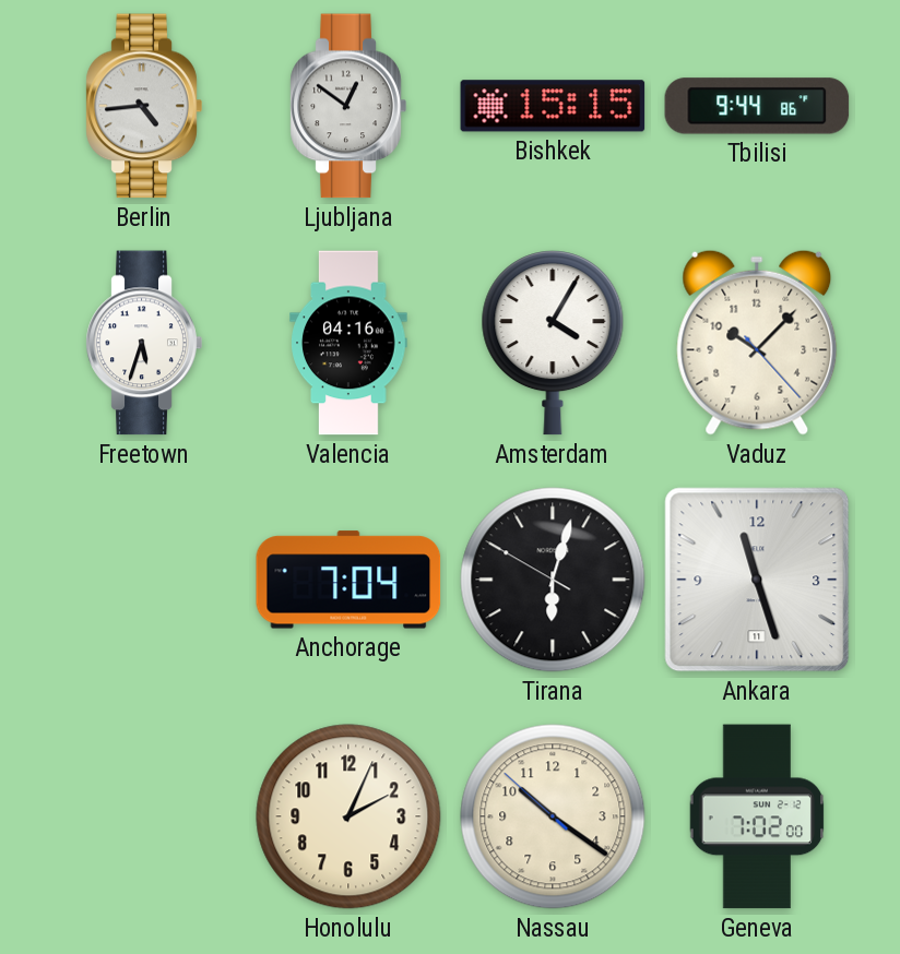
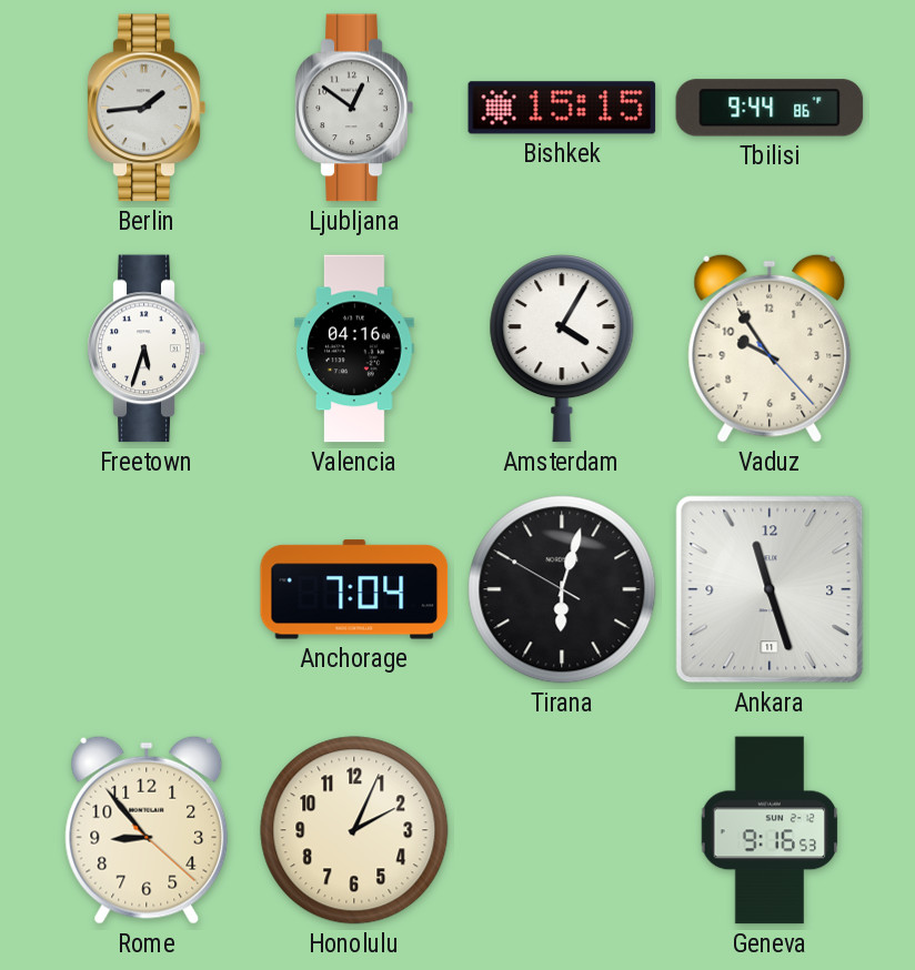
Berlin: 4:44 -> 1:44
Vaduz: 10:07 -> 9:54
Rome: none -> 8:53
Nassau: 10:20 -> none
Geneva: 7:02 -> 9:16
